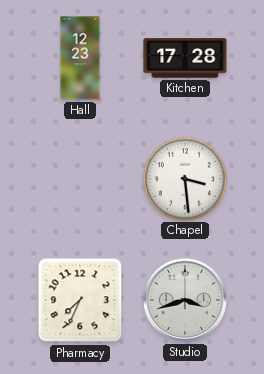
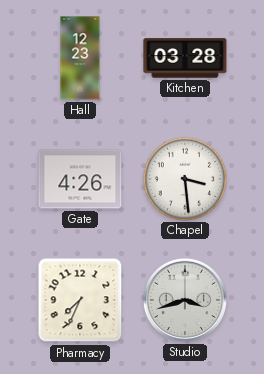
Kitchen: 17:28 -> 03:28
Gate: none -> 4:26
